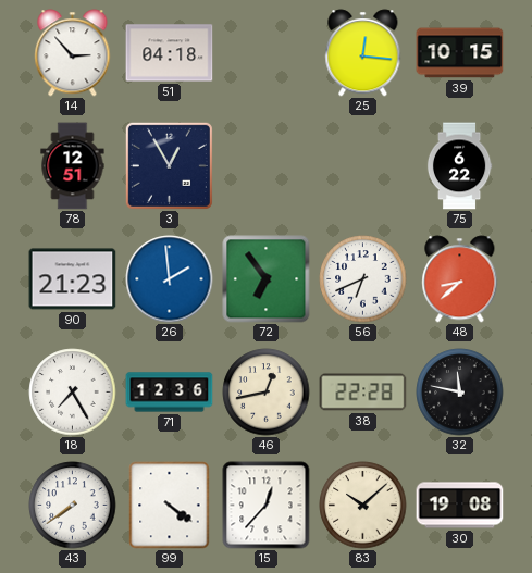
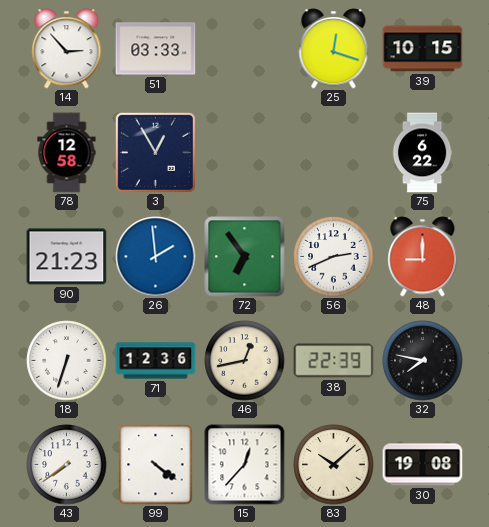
51: 04:18 -> 03:33
25: 12:16 -> 12:18
78: 12:51 -> 12:58
56: 6:41 -> 2:41
48: 8:38 -> 9:00
18: 7:25 -> 6:33
38: 22:28 -> 22:39
32: 11:47 -> 7:47
